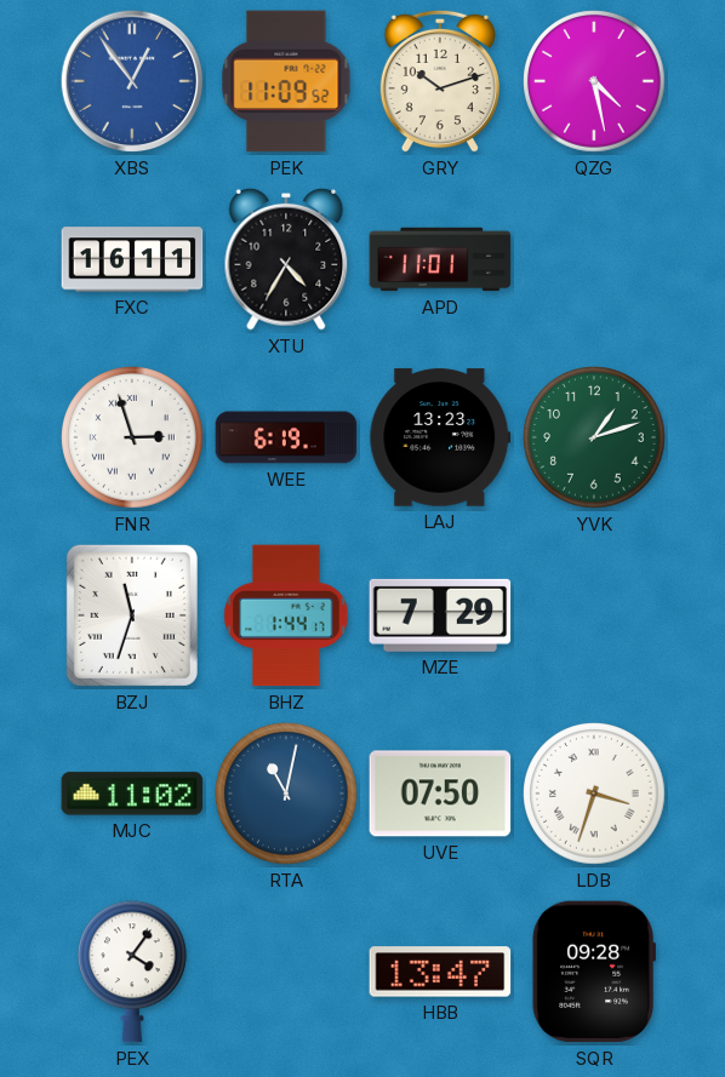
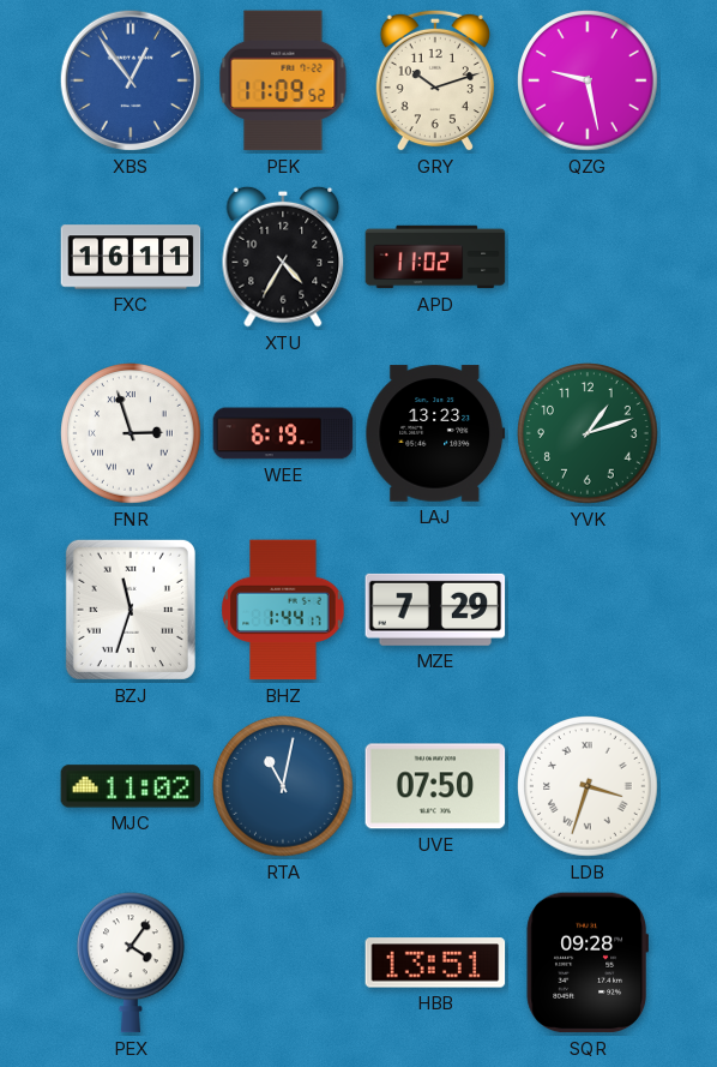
QZG: 4:28 -> 9:28
APD: 11:01 -> 11:02
HBB: 13:47 -> 13:51
